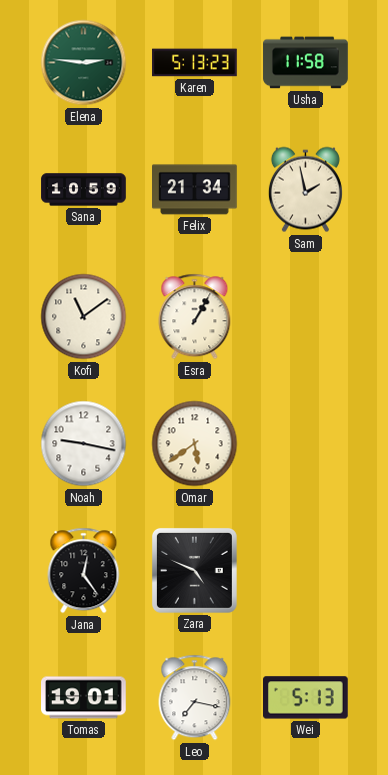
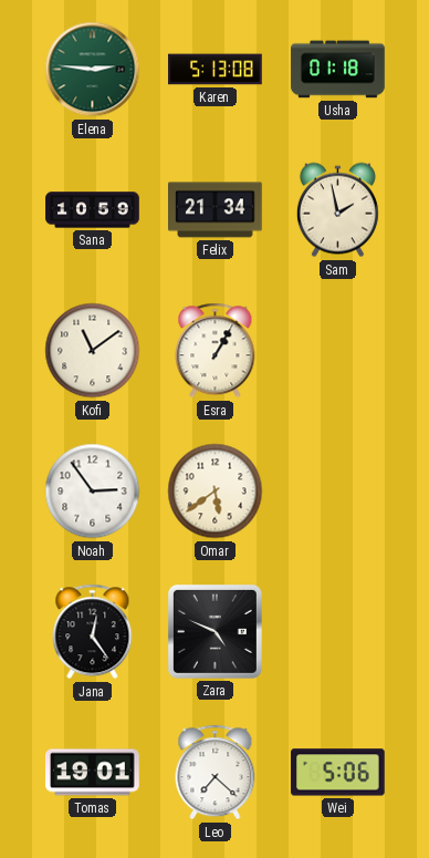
Karen: 5:13:23 -> 5:13:08
Usha: 11:58 -> 01:18
Noah: 9:17 -> 2:54
Leo: 7:17 -> 7:22
Wei: 5:13 -> 5:06
